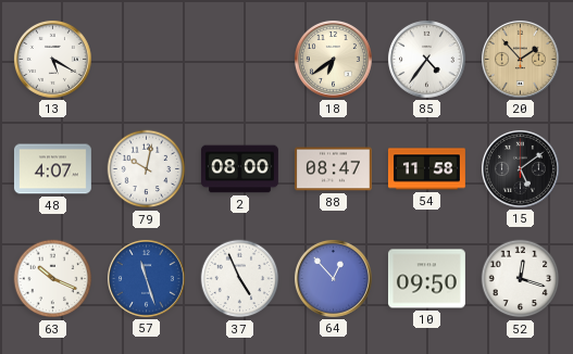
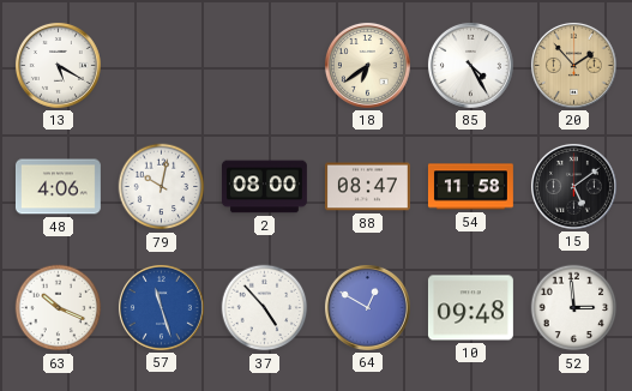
85: 4:36 -> 4:25
48: 4:07 -> 4:06
37: 4:56 -> 4:53
64: 12:53 -> 12:50
10: 09:50 -> 09:48
52: 12:18 -> 2:59
